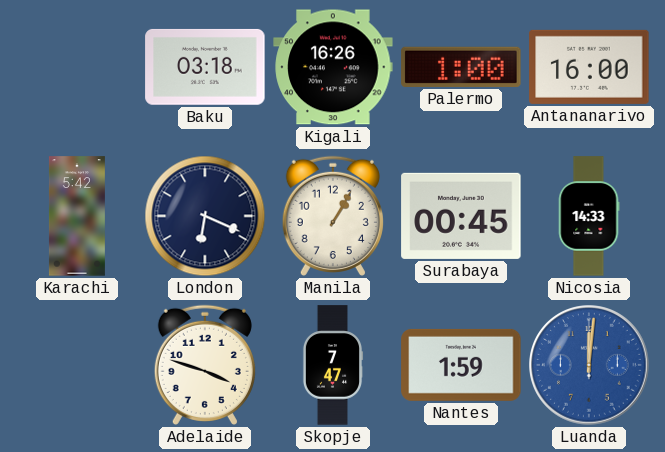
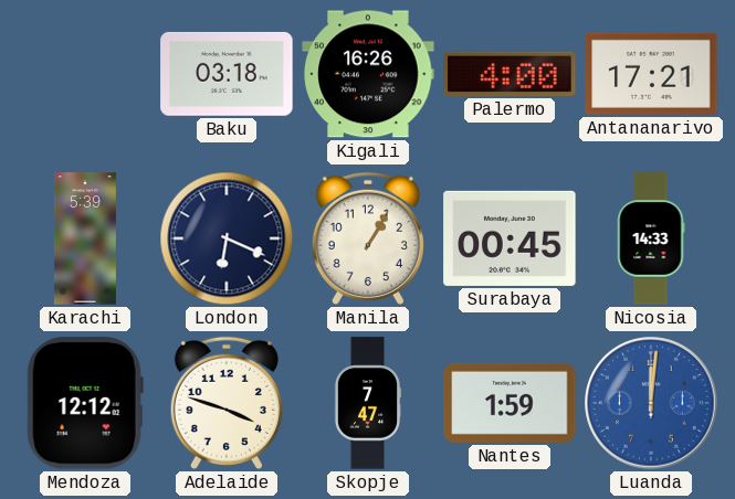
Palermo: 1:00 -> 4:00
Antananarivo: 16:00 -> 17:21
Karachi: 5:42 -> 5:39
Mendoza: none -> 12:12
